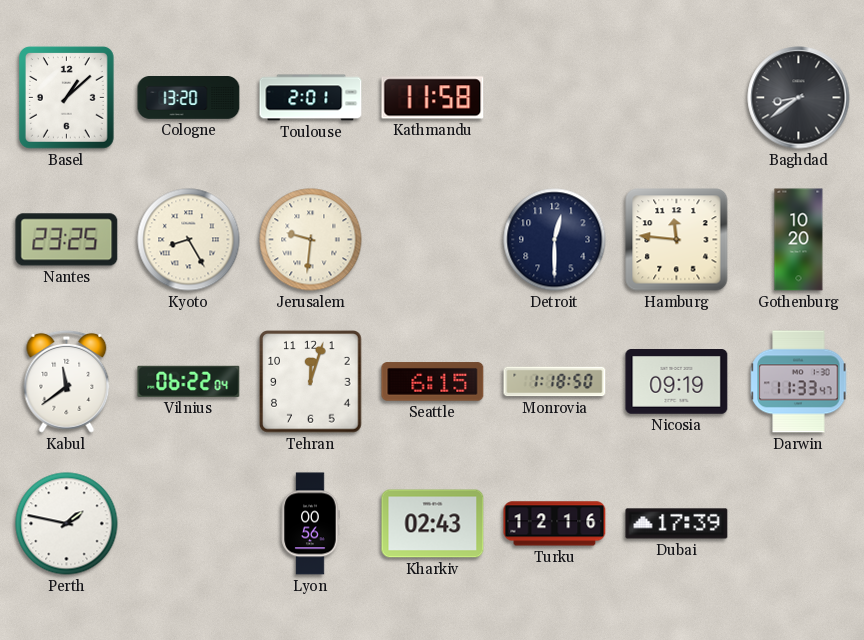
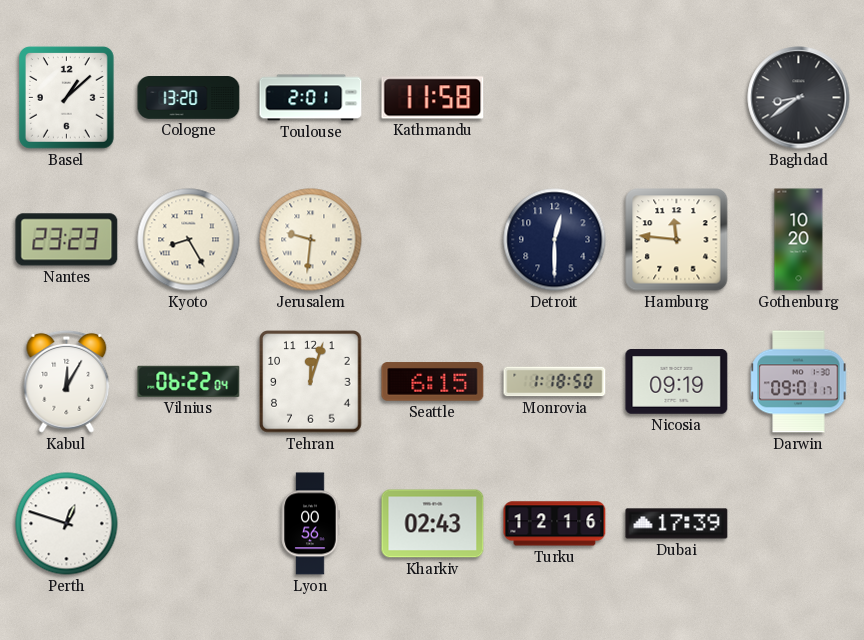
Nantes: 23:25 -> 23:23
Kabul: 11:39 -> 12:05
Darwin: 11:33 -> 09:01
Perth: 1:47 -> 12:48
